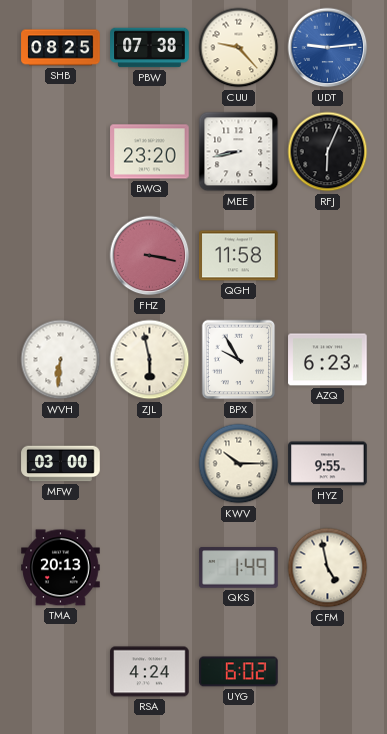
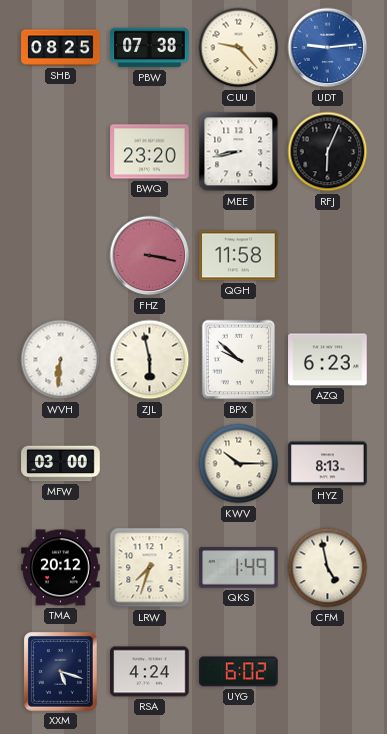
BPX: 9:55 -> 9:52
HYZ: 9:55 -> 8:13
TMA: 20:13 -> 20:12
LRW: none -> 7:33
XXM: none -> 5:18
